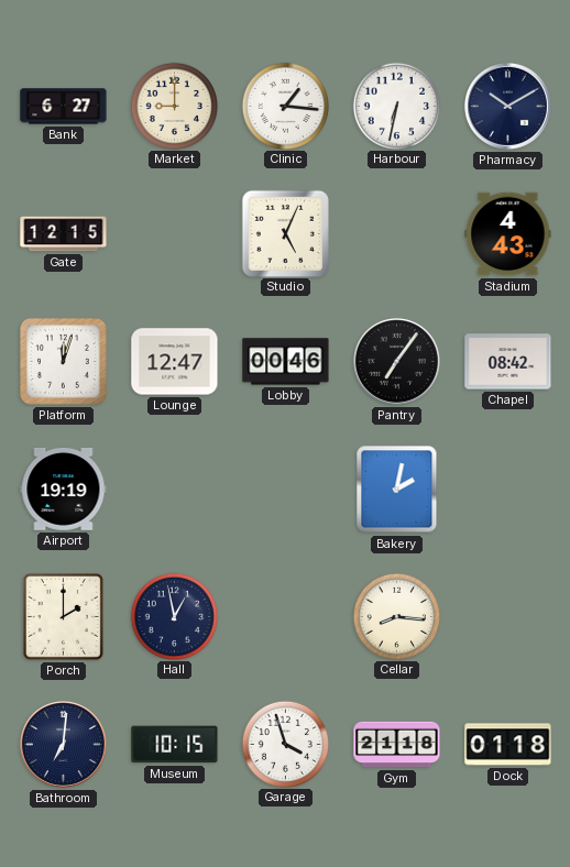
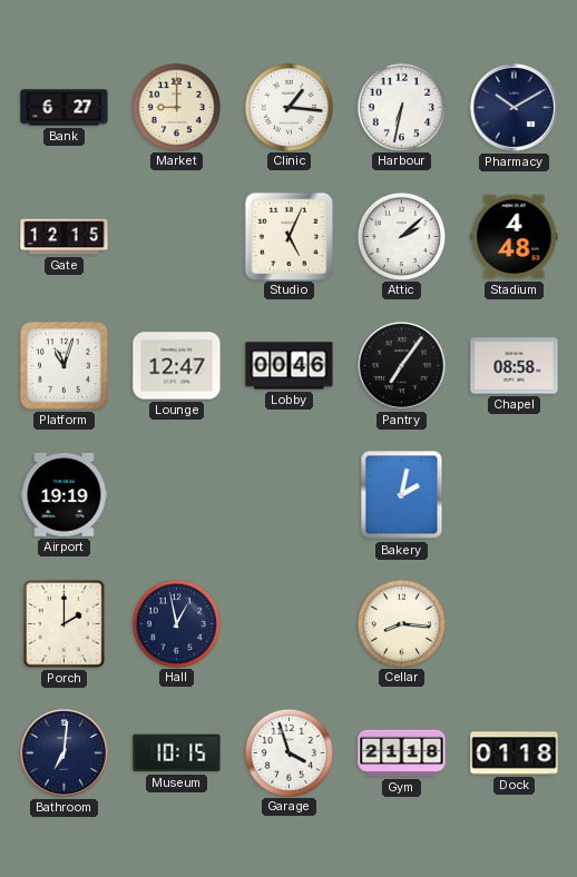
Attic: none -> 2:08
Stadium: 4:43 -> 4:48
Platform: 12:03 -> 11:03
Chapel: 08:42 -> 08:58
